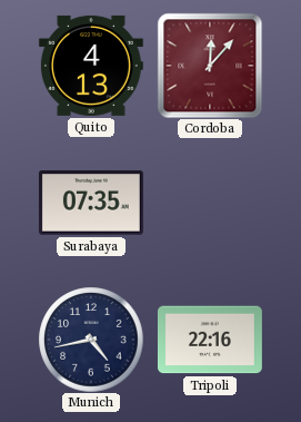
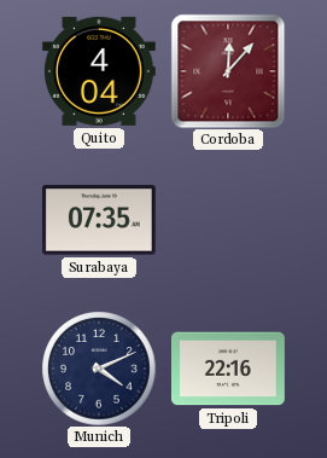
Quito: 4:13 -> 4:04
Munich: 4:43 -> 4:11
